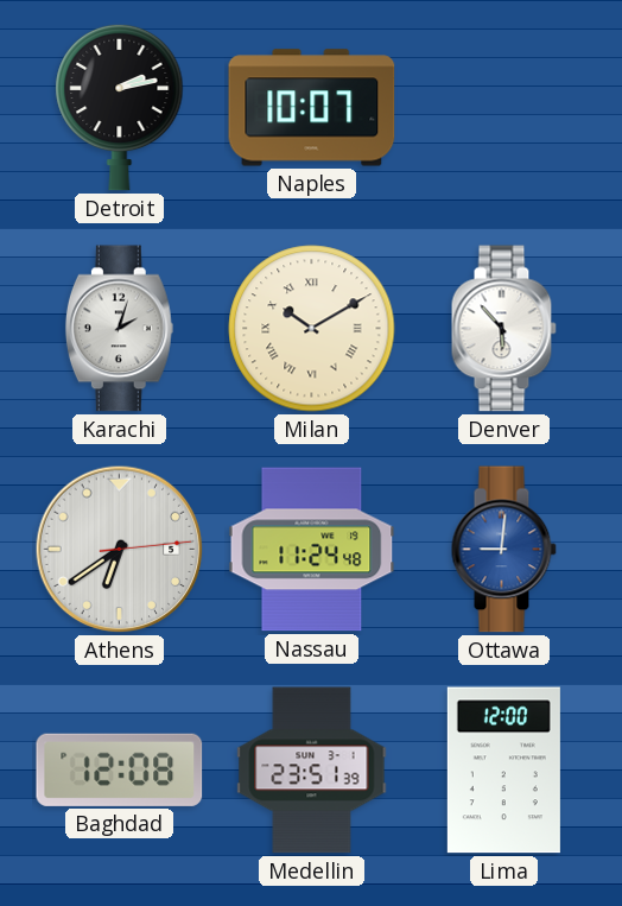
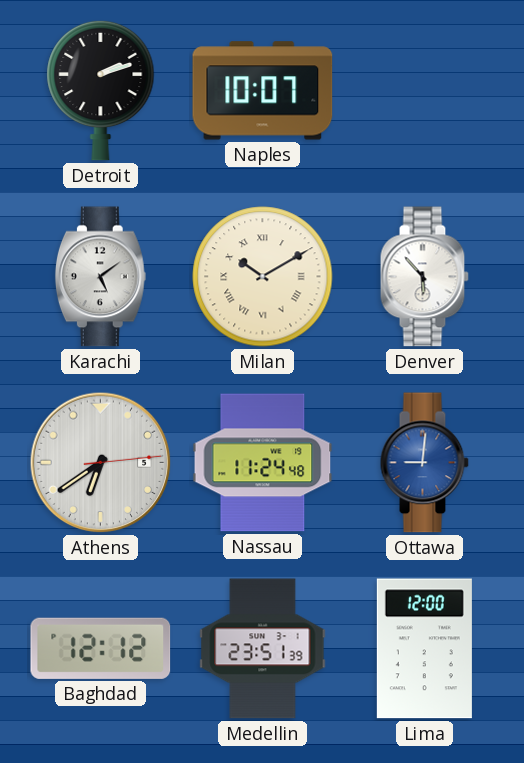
Detroit: 2:13 -> 2:12
Karachi: 2:03 -> 5:09
Baghdad: 12:08 -> 12:12
